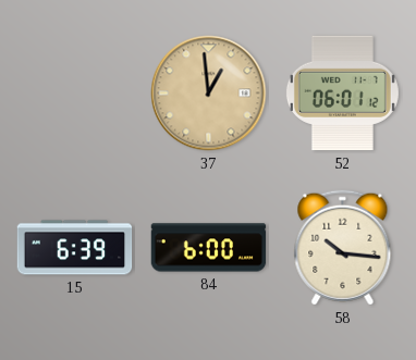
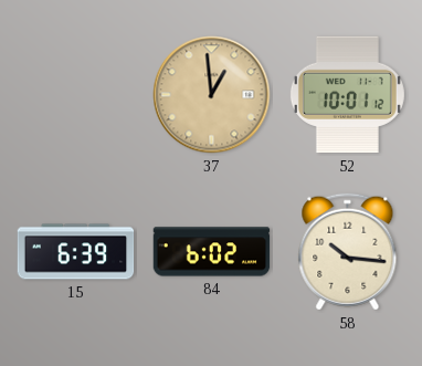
52: 06:01 -> 10:01
84: 6:00 -> 6:02
